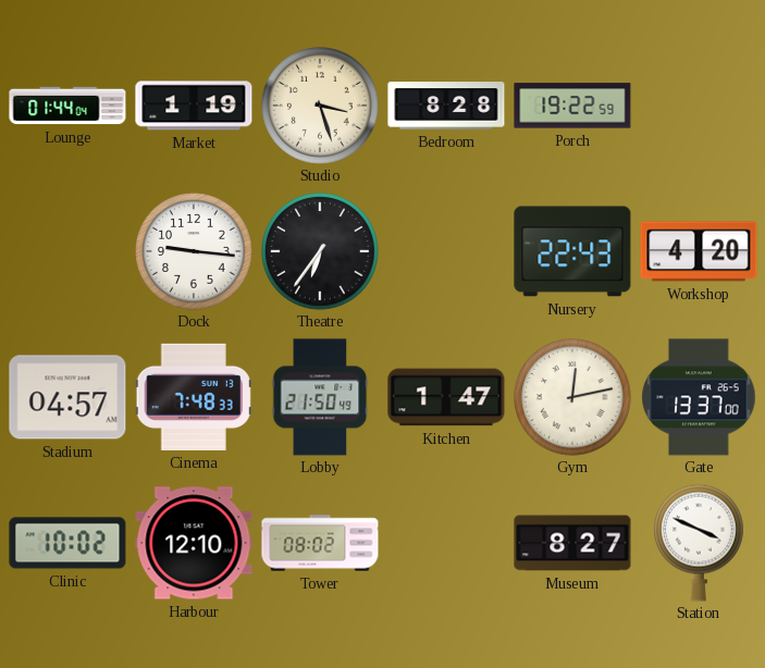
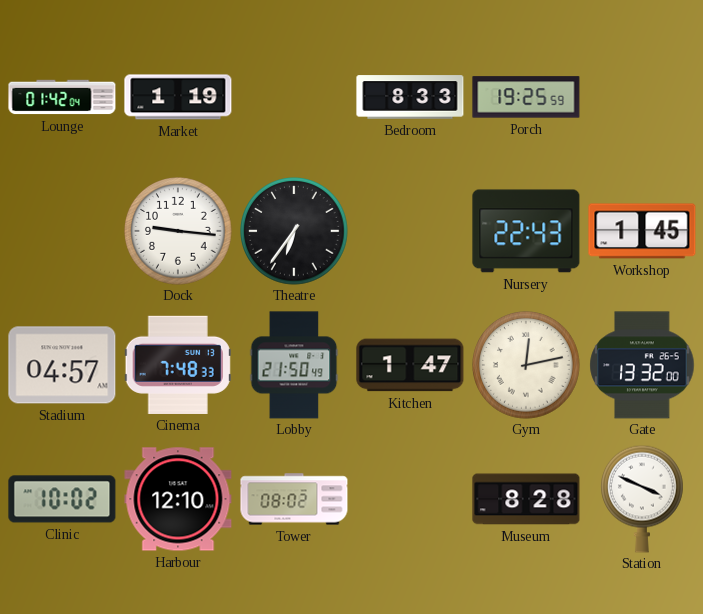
Lounge: 01:44 -> 01:42
Studio: 3:27 -> none
Bedroom: 8:28 -> 8:33
Porch: 19:22 -> 19:25
Workshop: 4:20 -> 1:45
Gate: 13:37 -> 13:32
Museum: 8:27 -> 8:28
